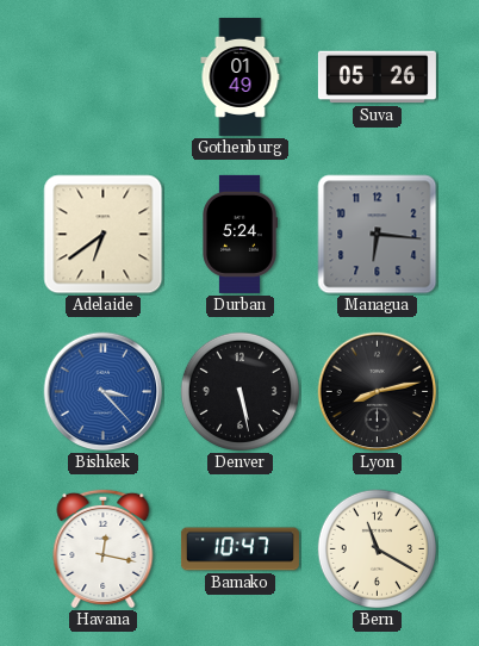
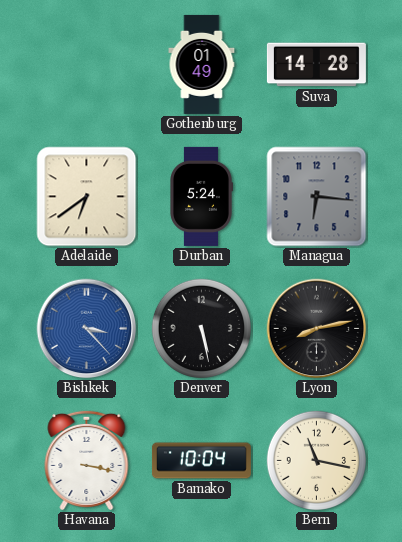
Suva: 05:26 -> 14:28
Havana: 12:17 -> 3:17
Bamako: 10:47 -> 10:04
Bern: 11:20 -> 11:17
